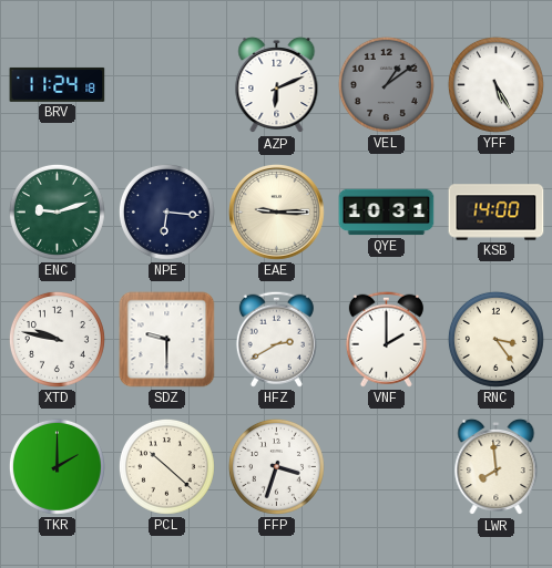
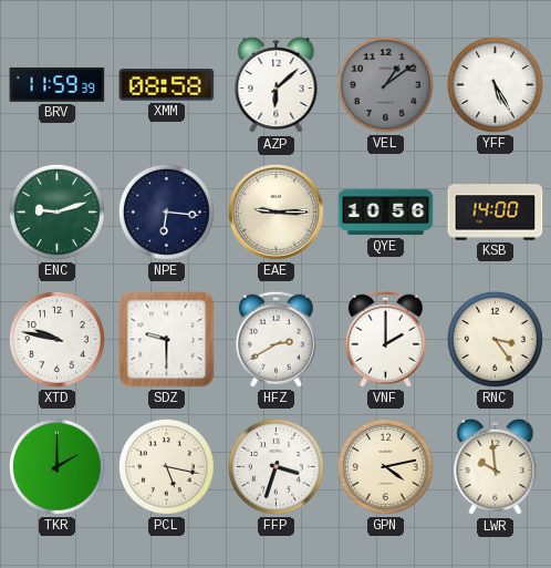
BRV: 11:24 -> 11:59
XMM: none -> 08:58
AZP: 6:11 -> 6:08
QYE: 10:31 -> 10:56
PCL: 10:22 -> 5:17
GPN: none -> 4:13
LWR: 7:59 -> 9:59
